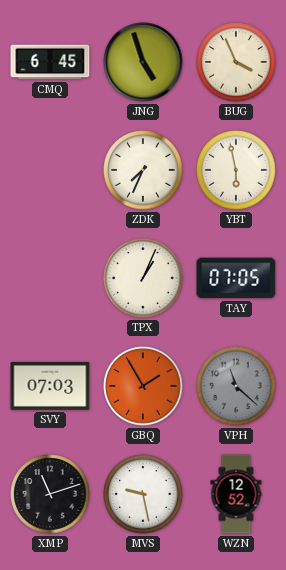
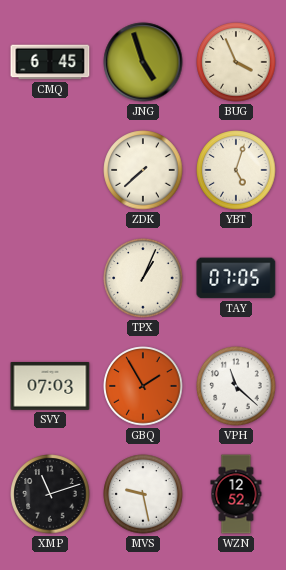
ZDK: 7:34 -> 7:38
YBT: 5:58 -> 5:03
VPH dial: grey -> white
